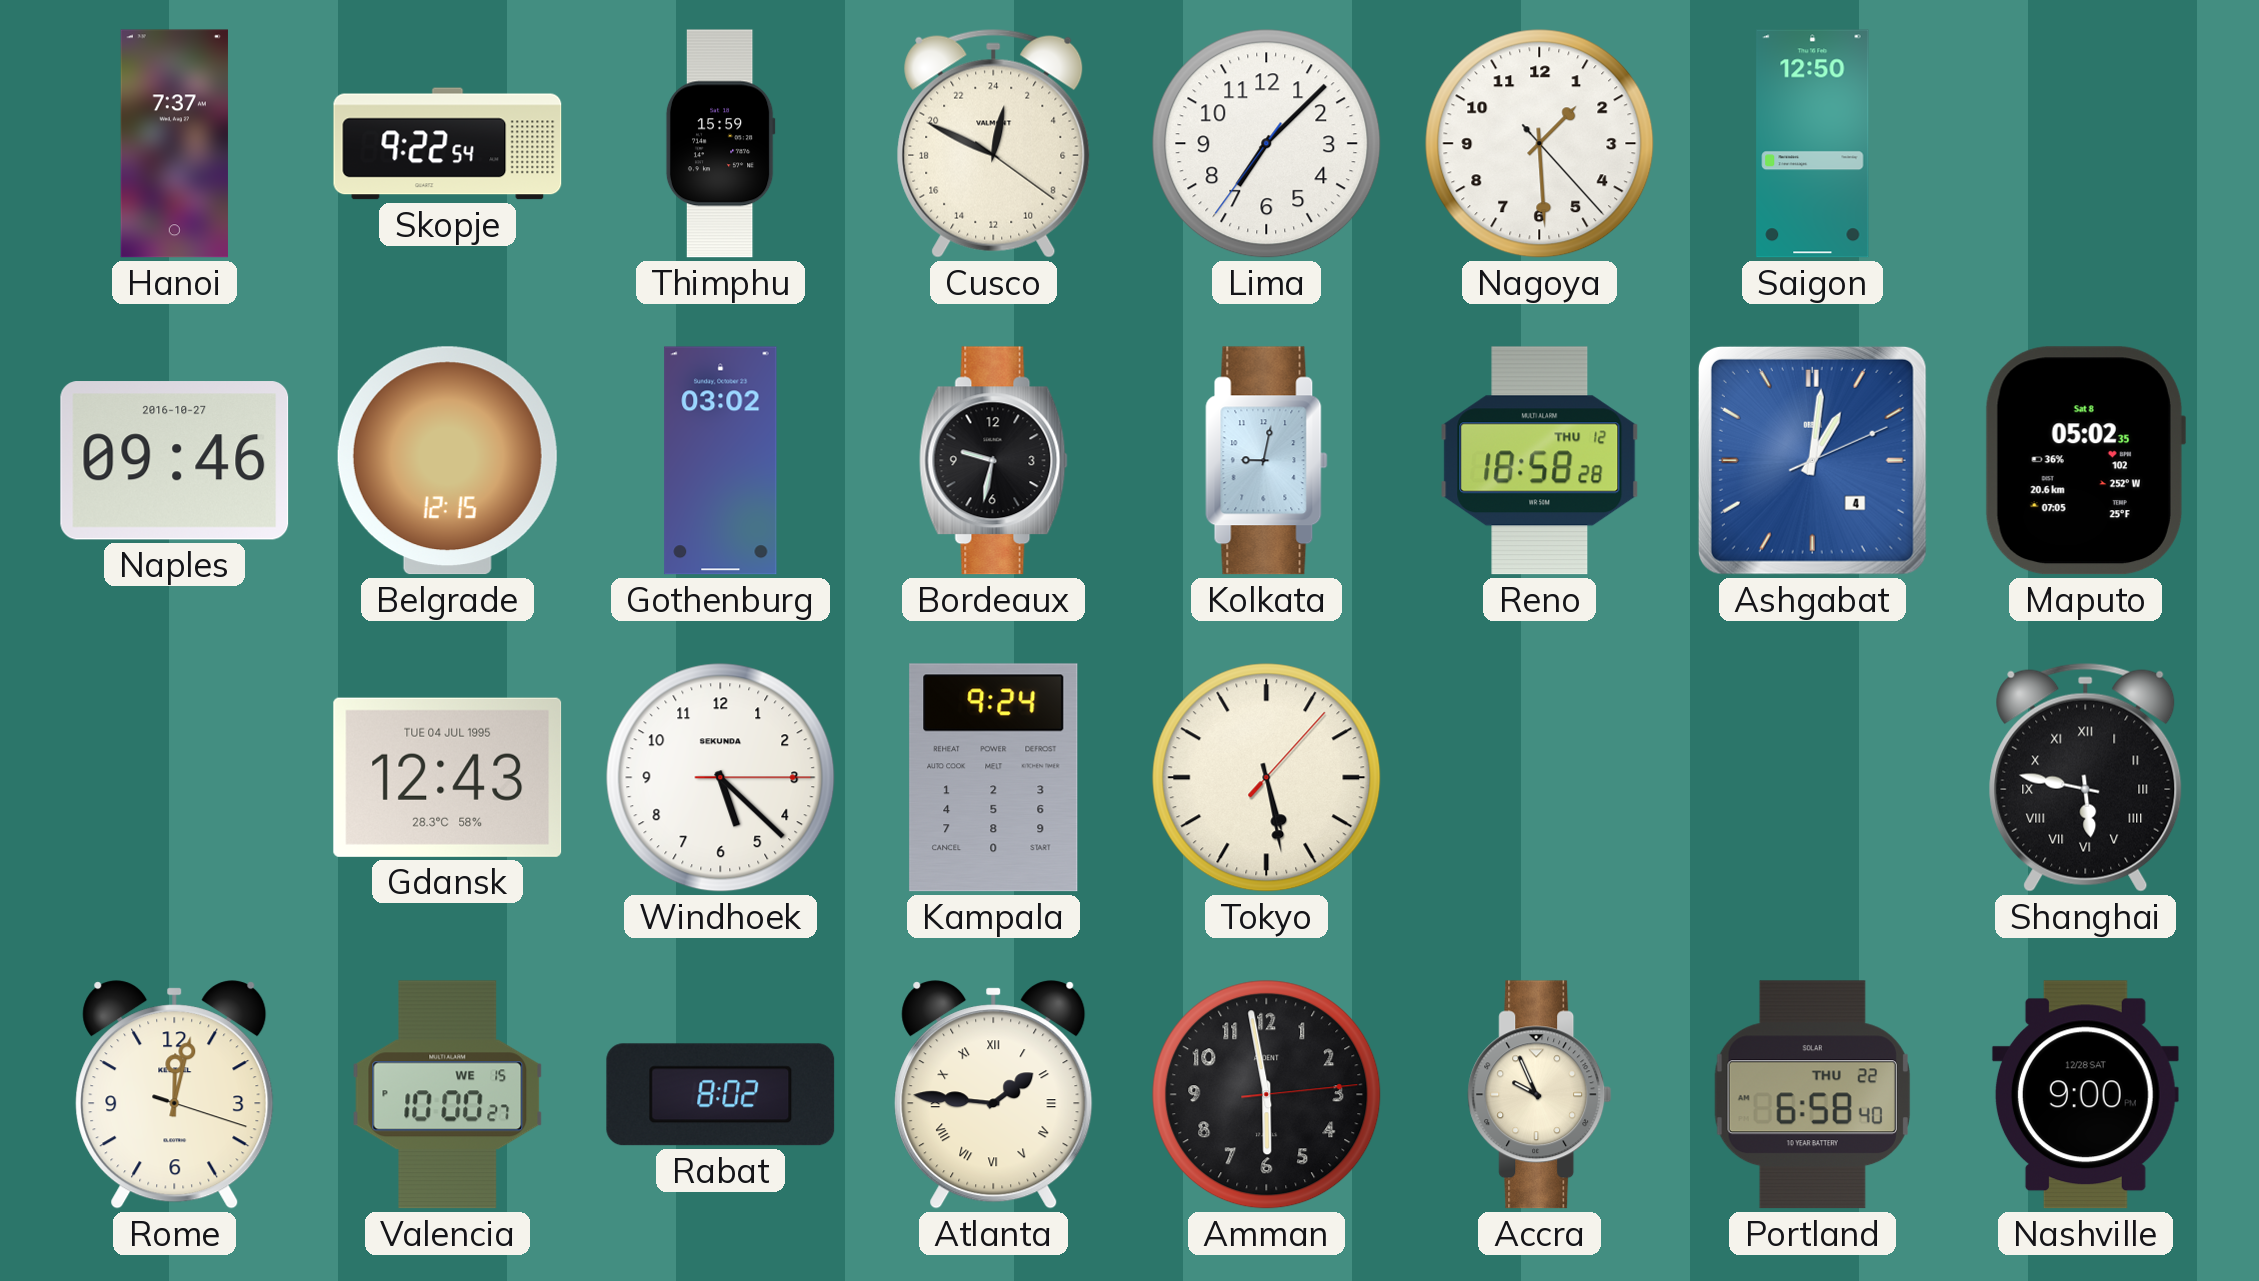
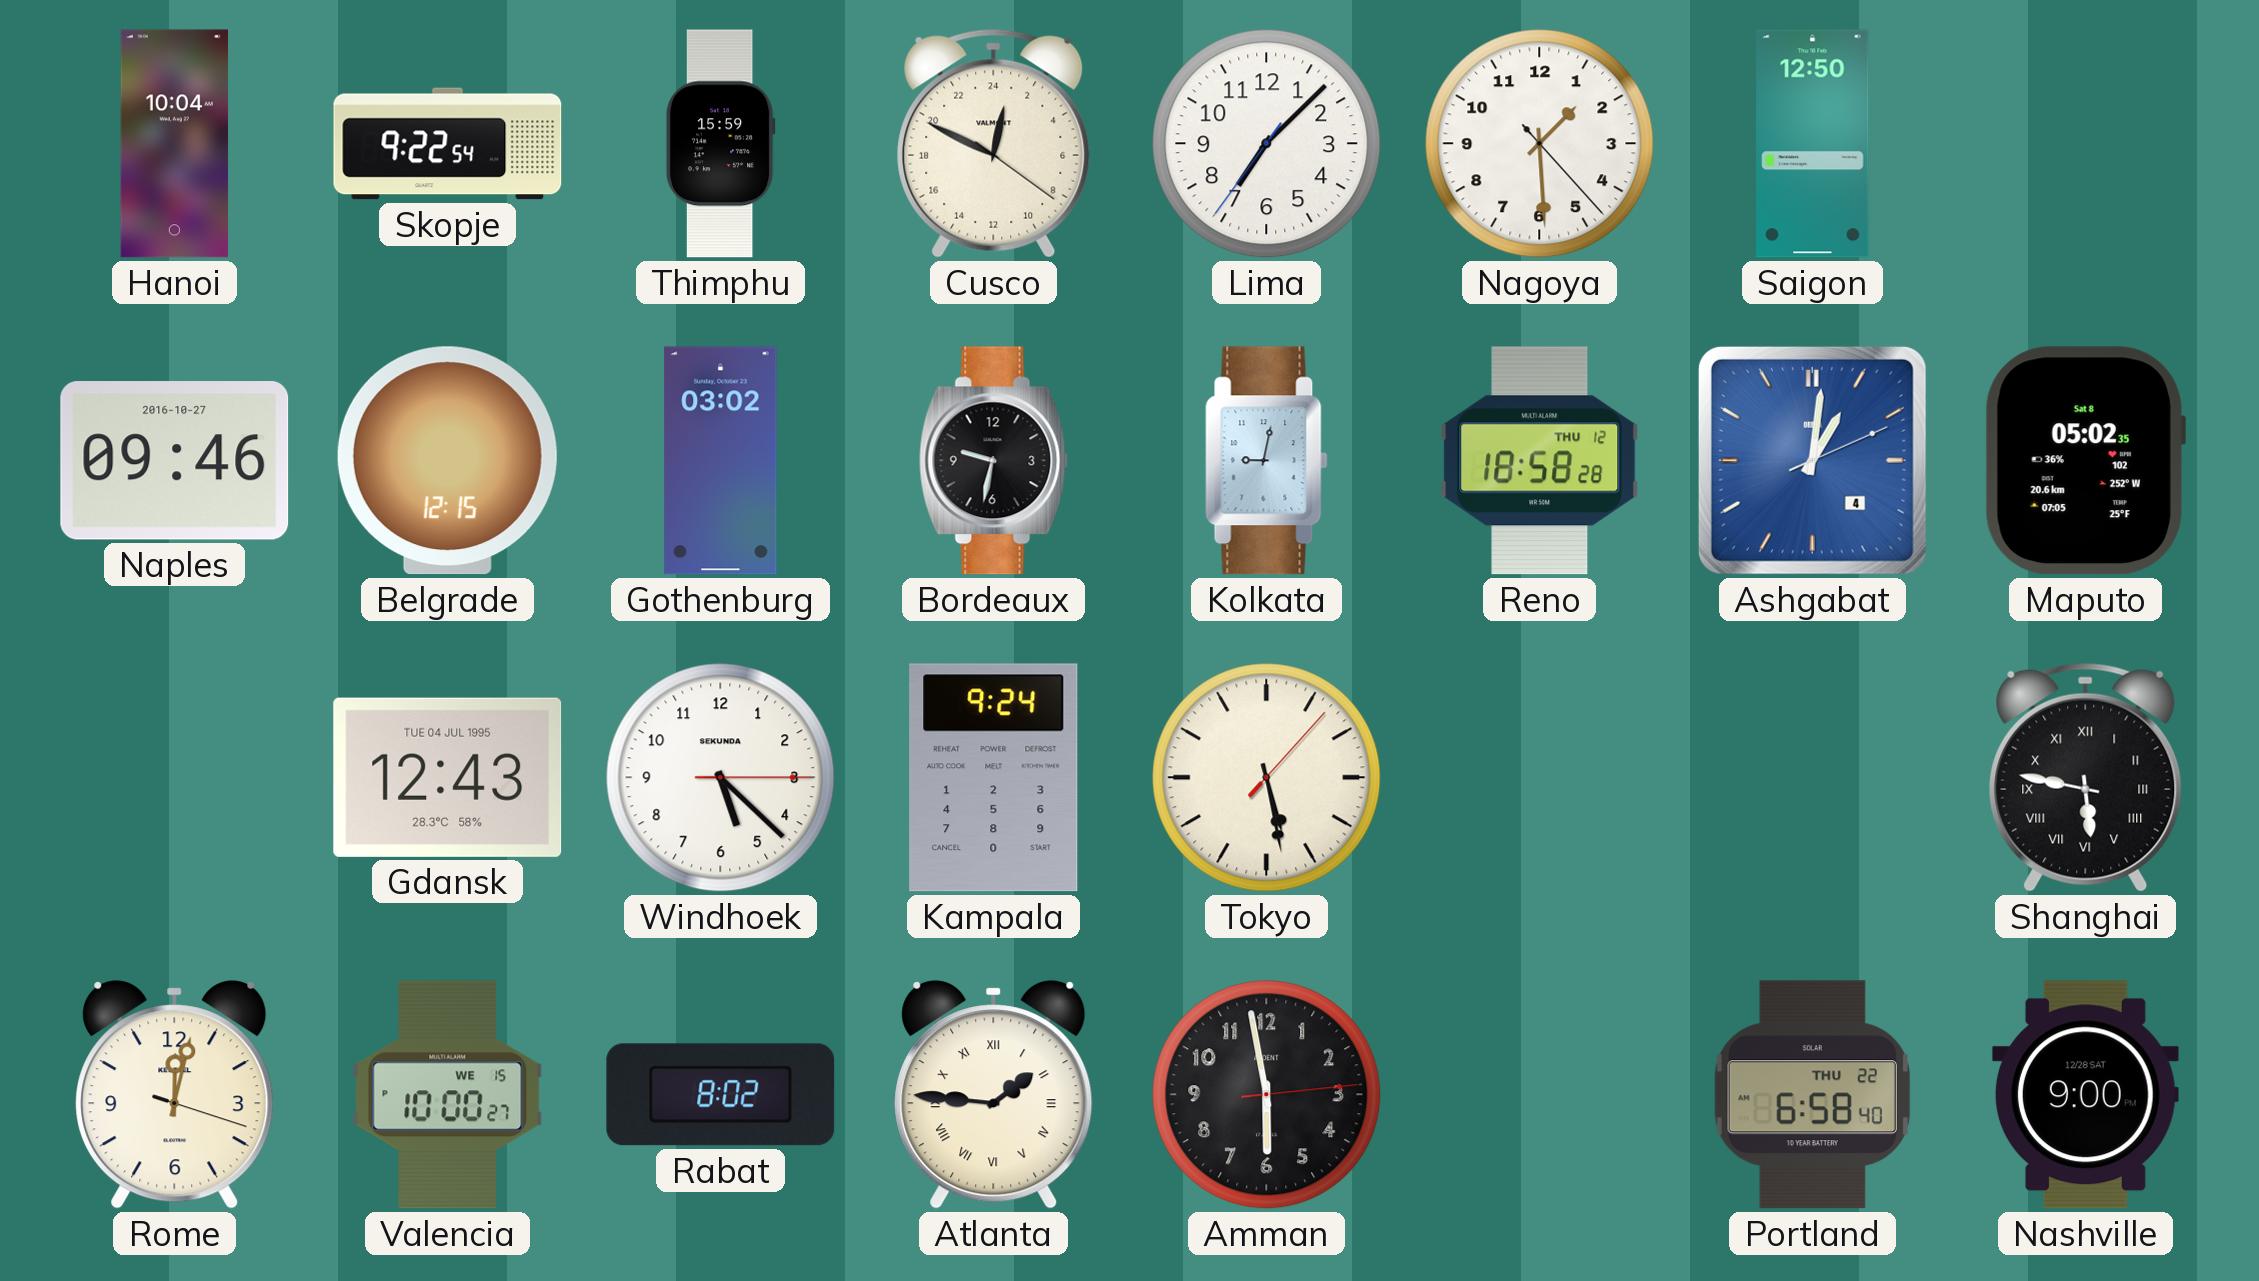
Hanoi: 7:37 -> 10:04
Accra: 9:56 -> none
